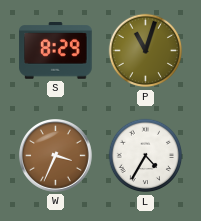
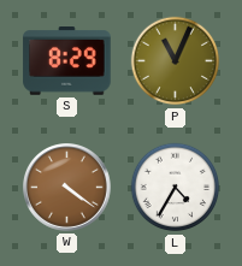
P: 11:03 -> 11:04
W: 3:34 -> 4:21
